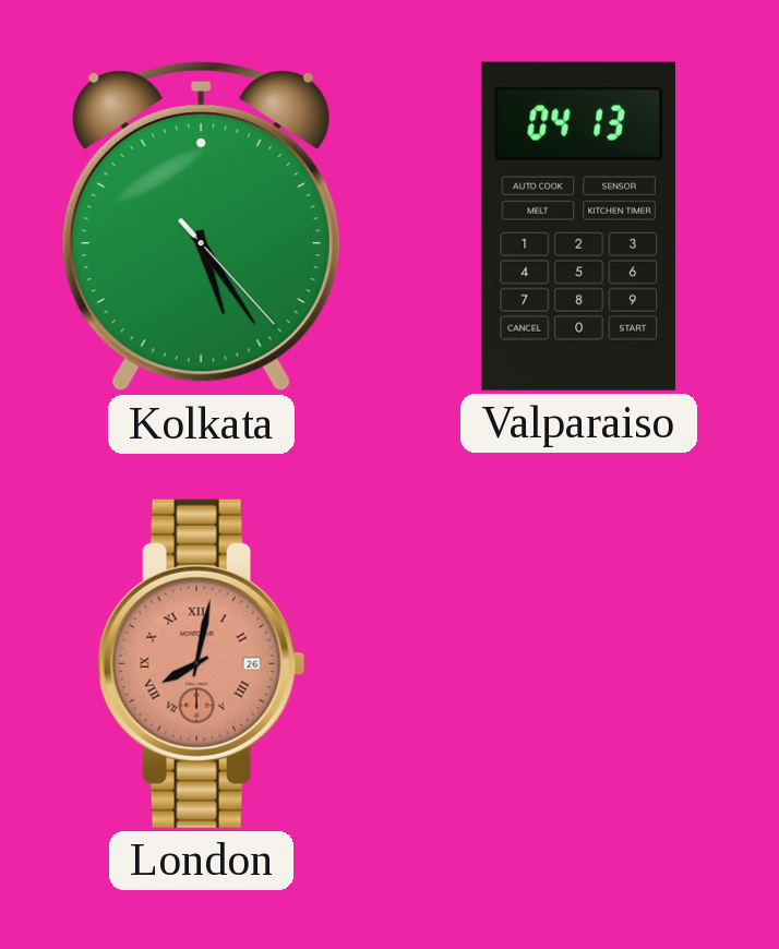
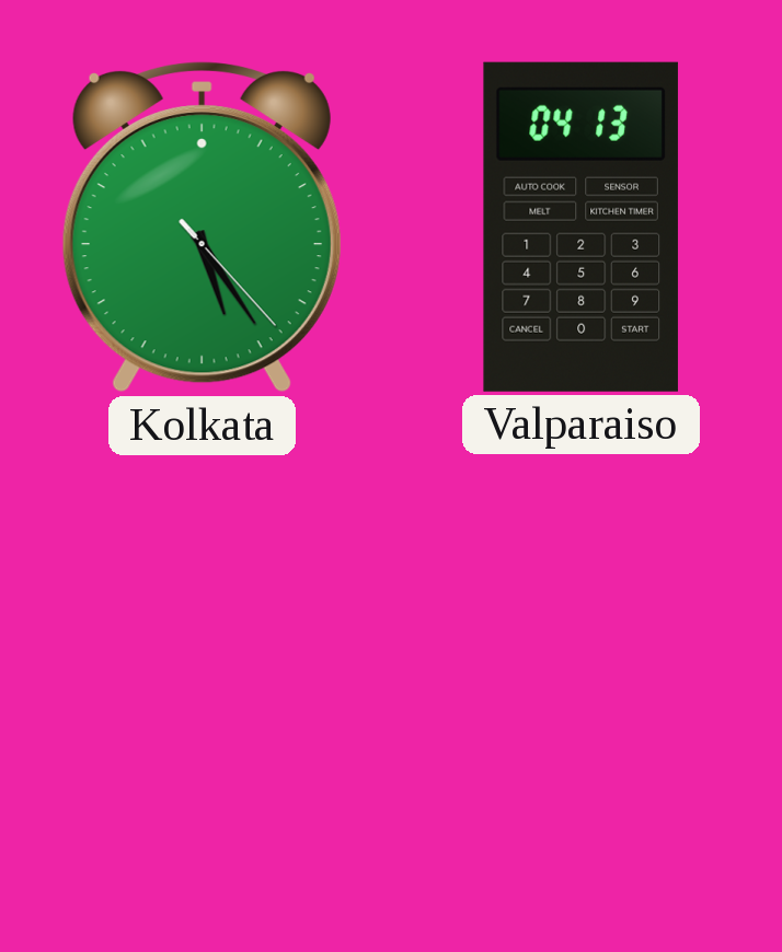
London: 8:02 -> none
